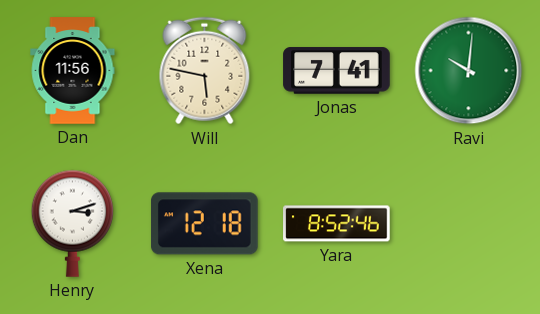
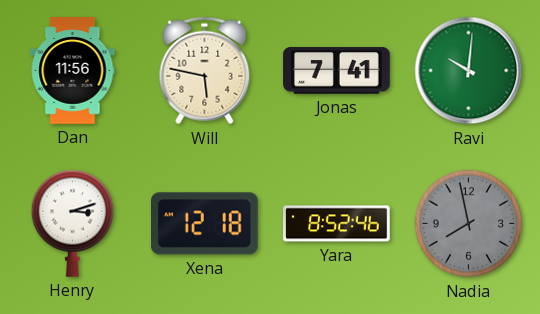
Nadia: none -> 7:58
